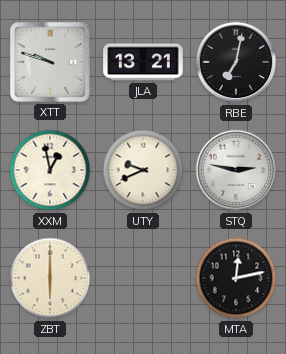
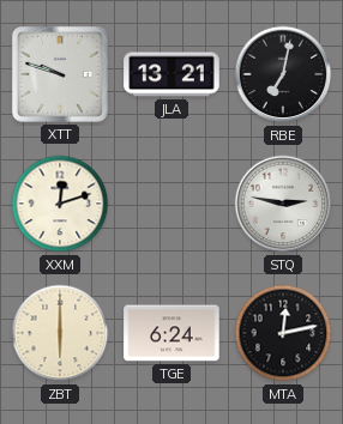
XXM: 12:58 -> 12:12
UTY: 9:41 -> none
TGE: none -> 6:24
